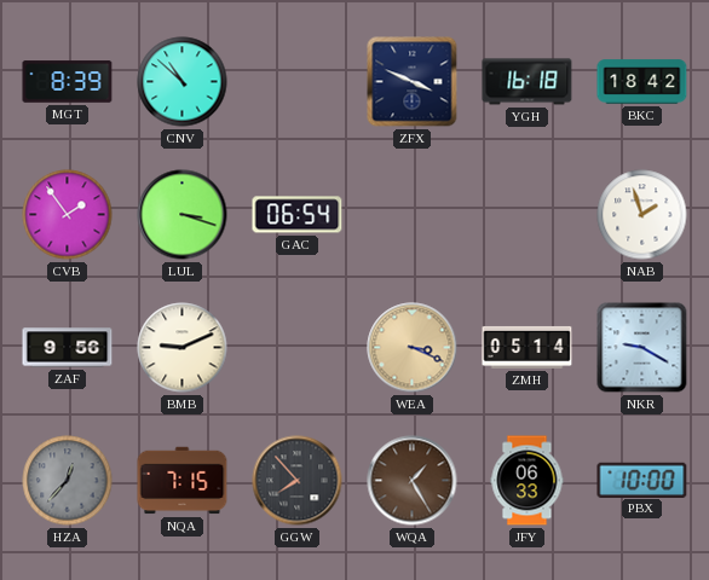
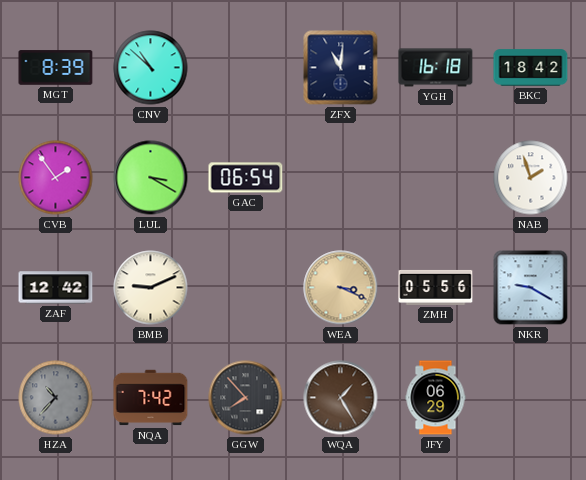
ZFX: 3:49 -> 11:01
LUL: 3:18 -> 3:20
ZAF: 9:56 -> 12:42
ZMH: 05:14 -> 05:56
HZA: 12:37 -> 10:37
NQA: 7:15 -> 7:42
JFY: 06:33 -> 06:29
PBX: 10:00 -> none
